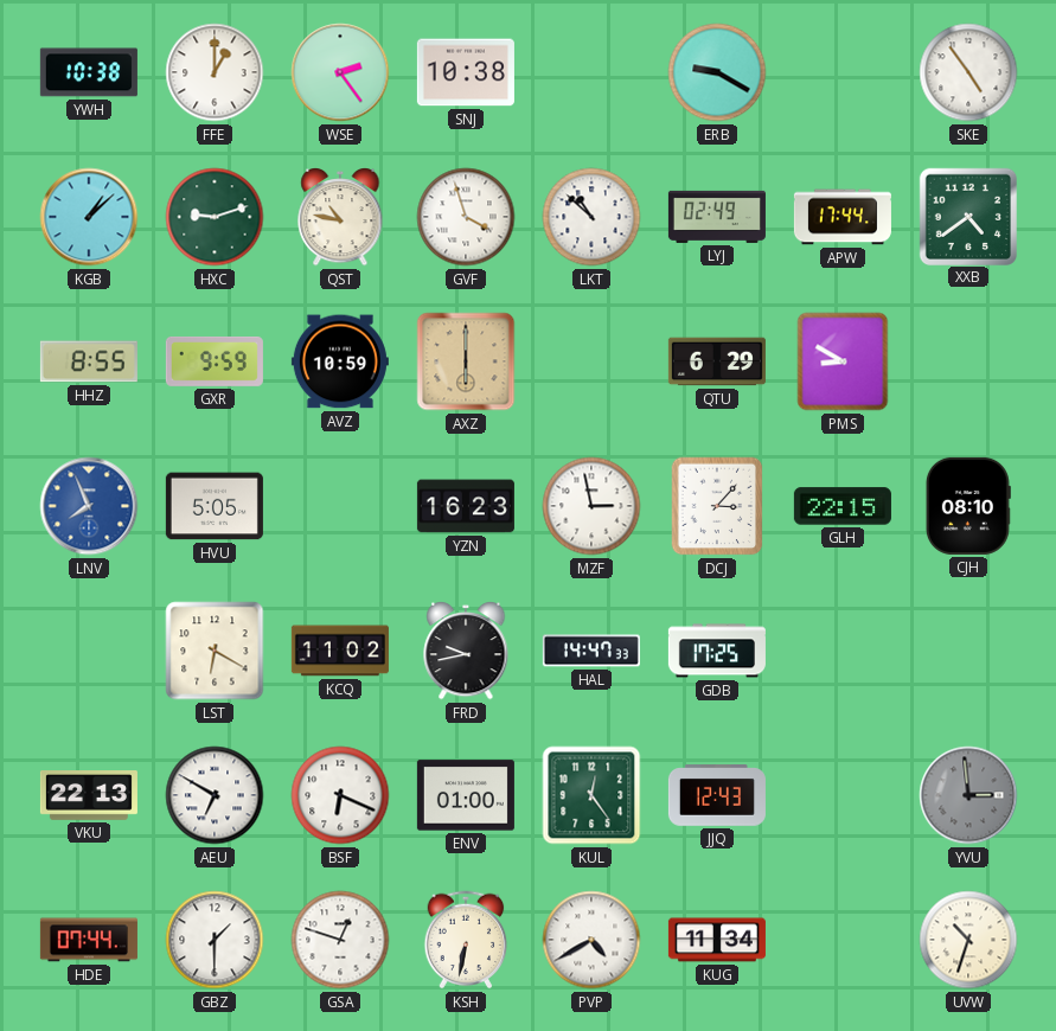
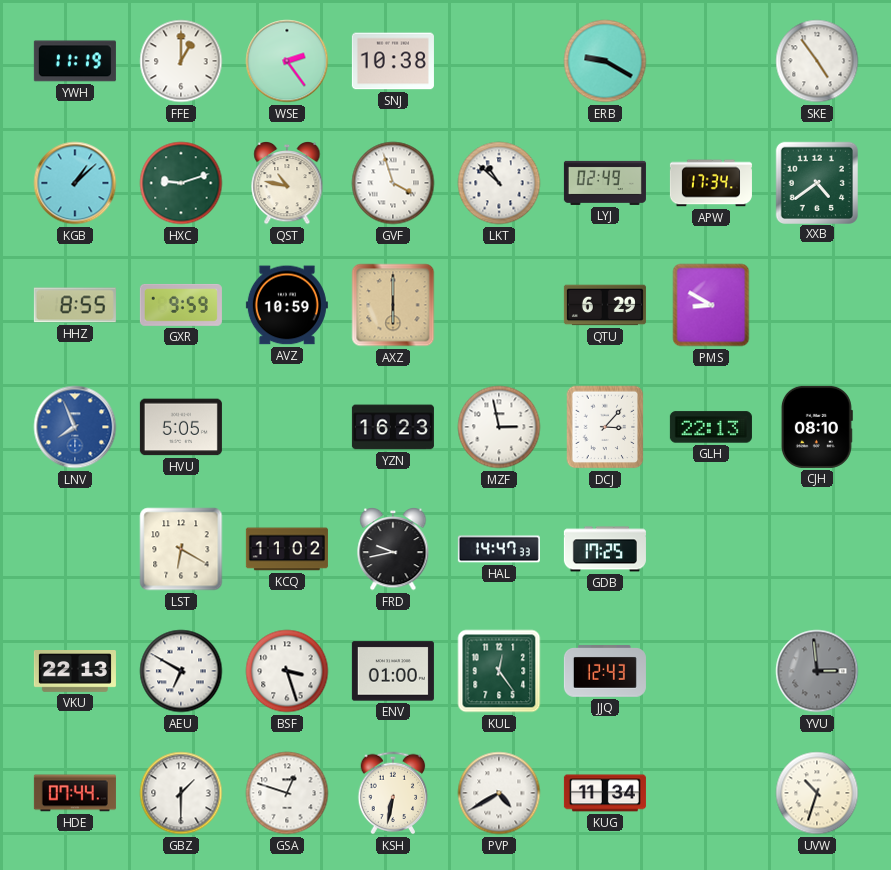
YWH: 10:38 -> 11:19
APW: 17:44 -> 17:34
GLH: 22:15 -> 22:13
BSF: 6:19 -> 3:27
